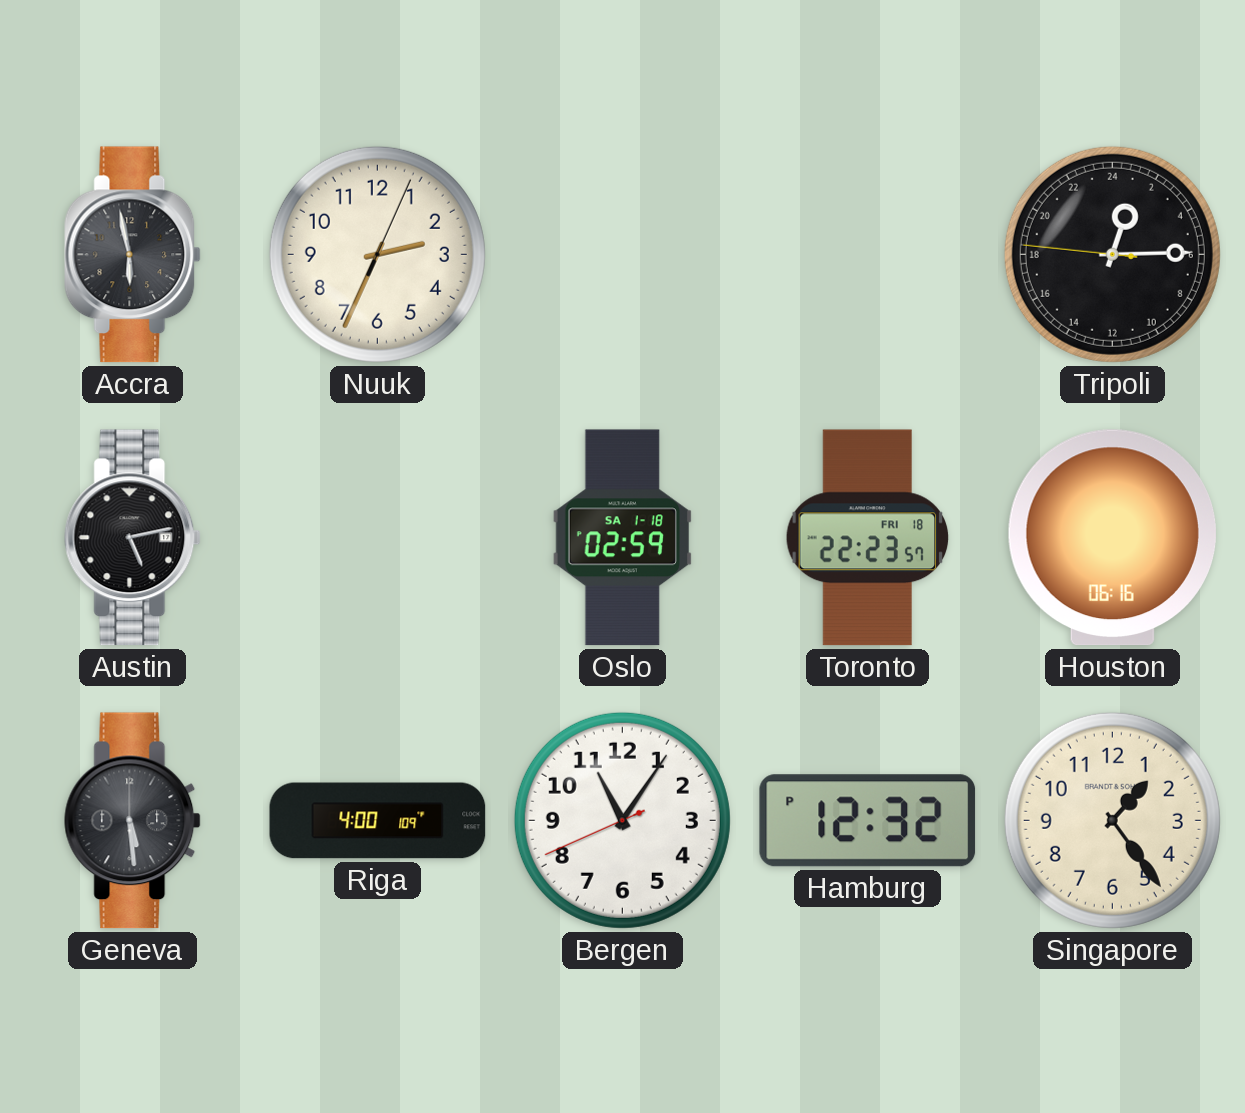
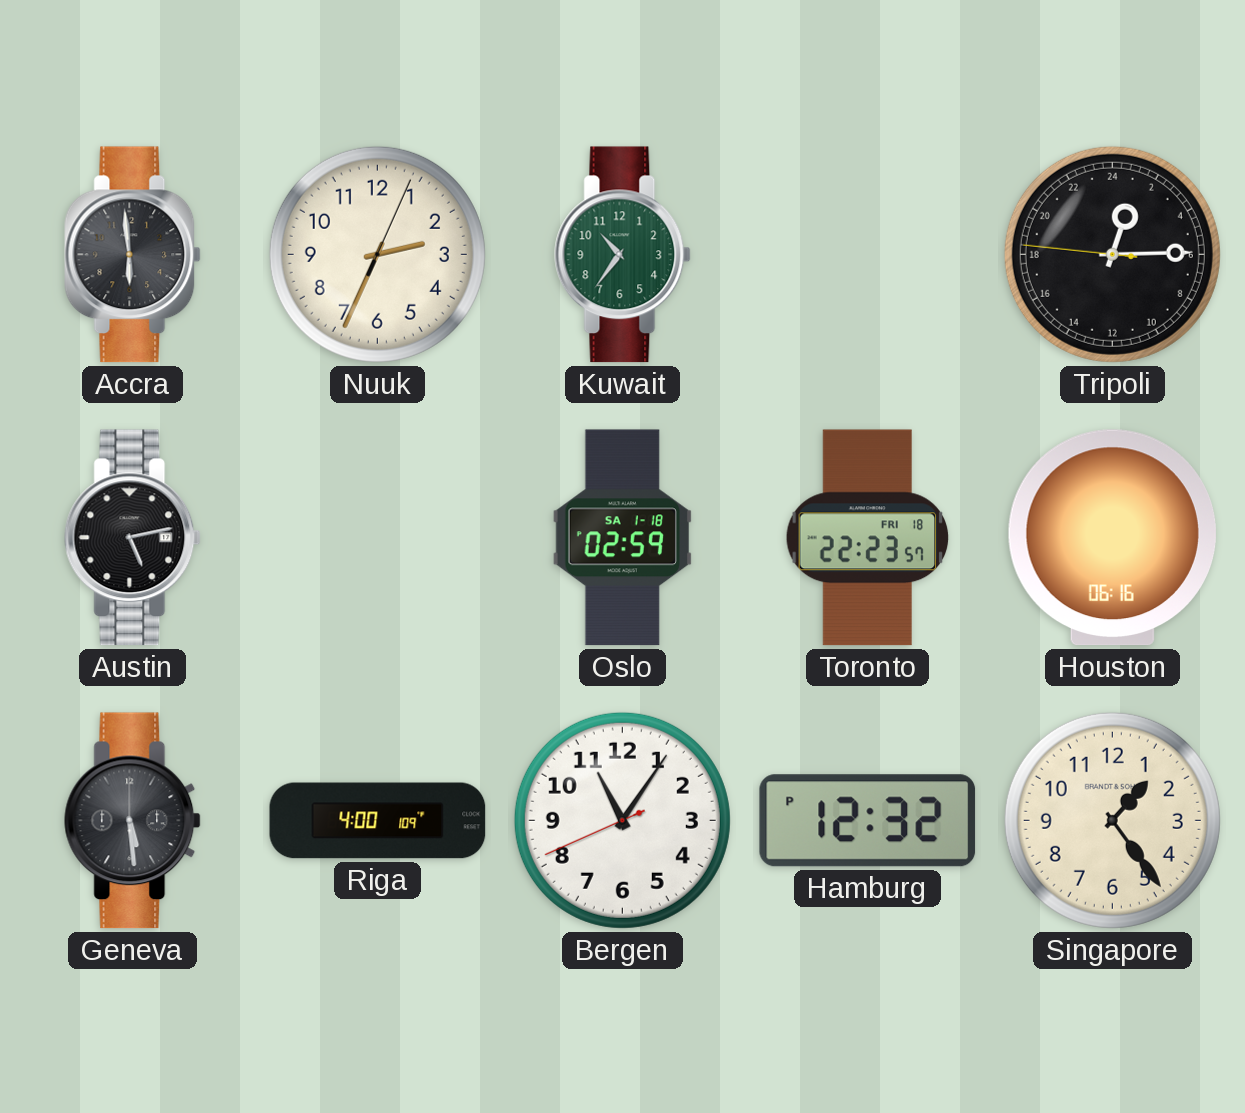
Accra: 5:58 -> 5:59
Kuwait: none -> 10:36
